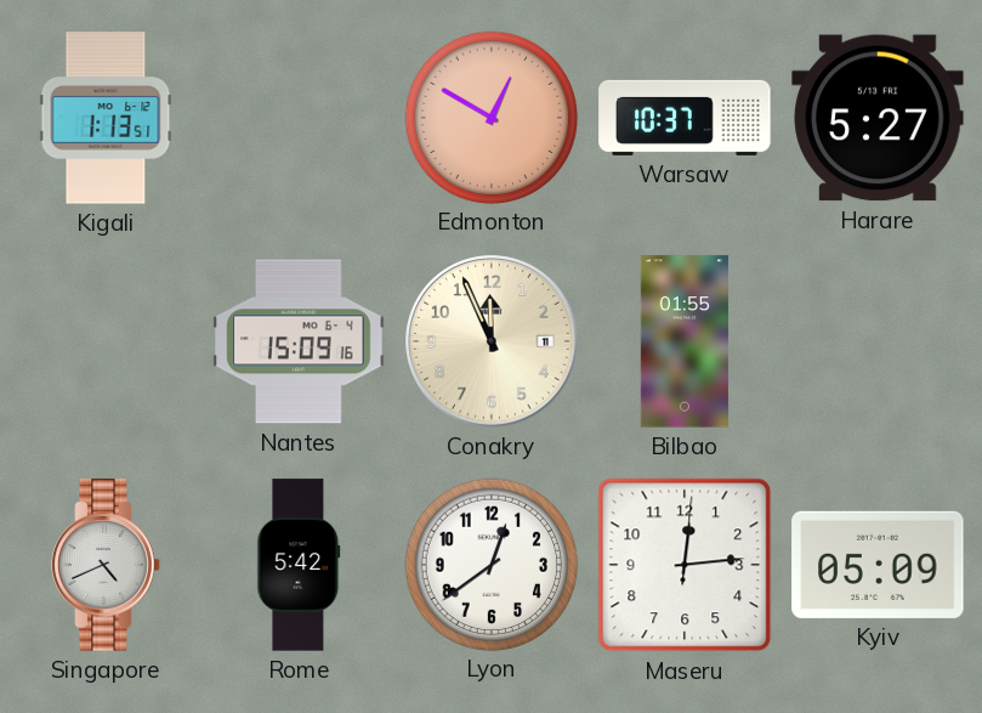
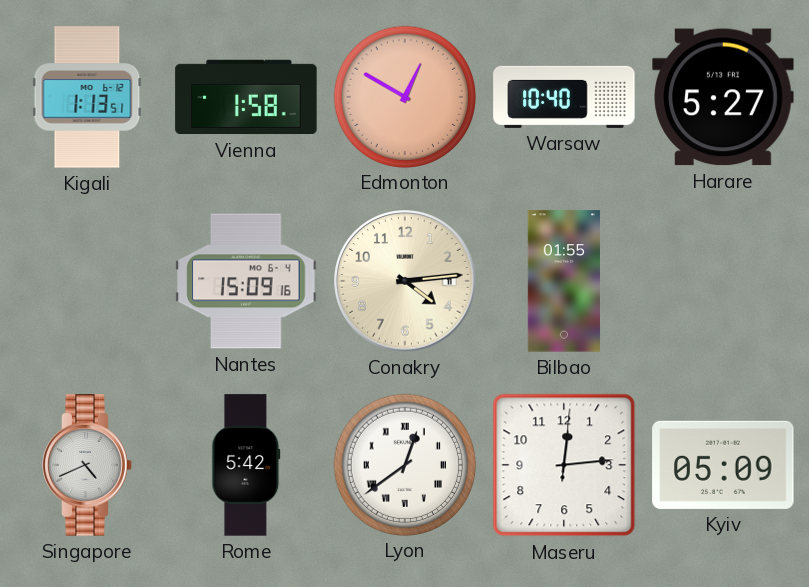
Vienna: none -> 1:58
Warsaw: 10:37 -> 10:40
Conakry: 11:56 -> 4:14
Lyon numerals: Arabic -> Roman
